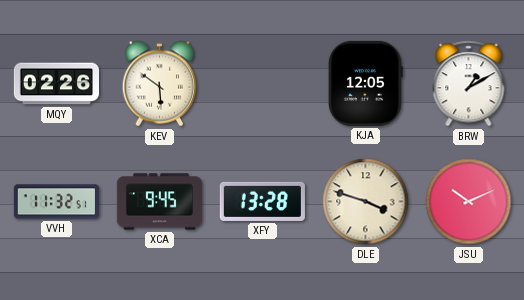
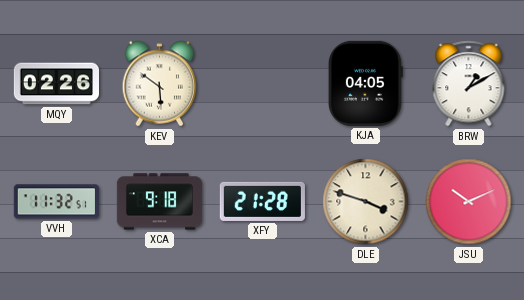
KJA: 12:05 -> 04:05
XCA: 9:45 -> 9:18
XFY: 13:28 -> 21:28
